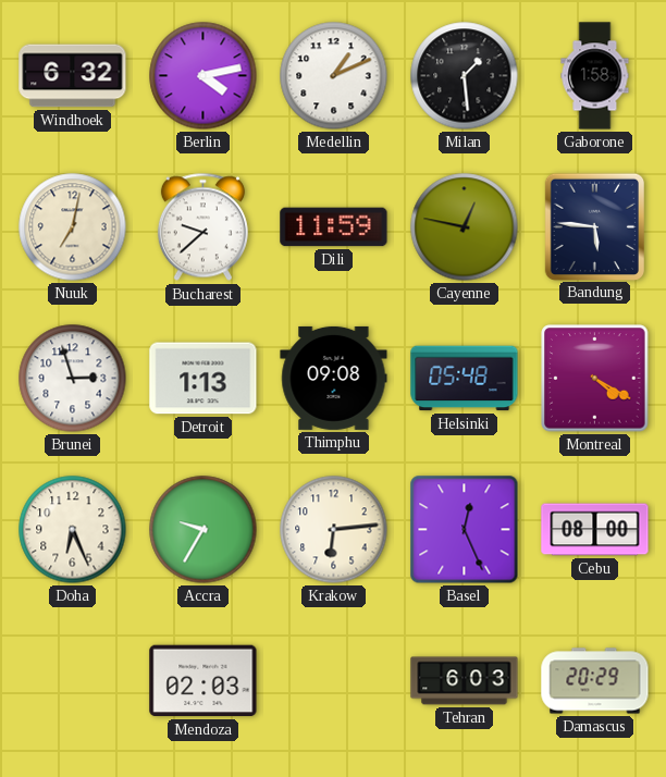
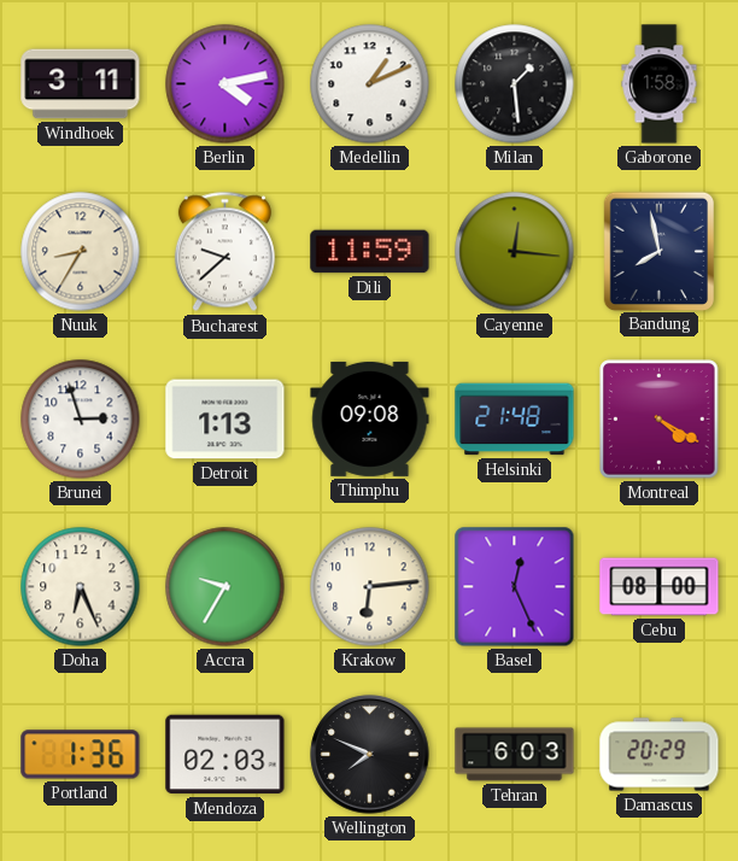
Windhoek: 6:32 -> 3:11
Nuuk: 7:02 -> 8:35
Cayenne: 12:47 -> 12:16
Bandung: 5:46 -> 7:58
Helsinki: 05:48 -> 21:48
Portland: none -> 1:36
Wellington: none -> 7:49
